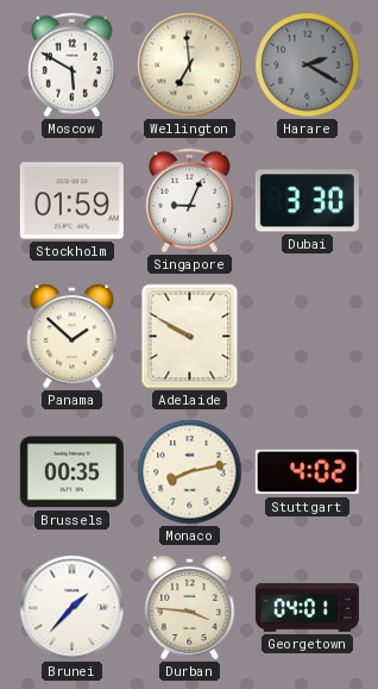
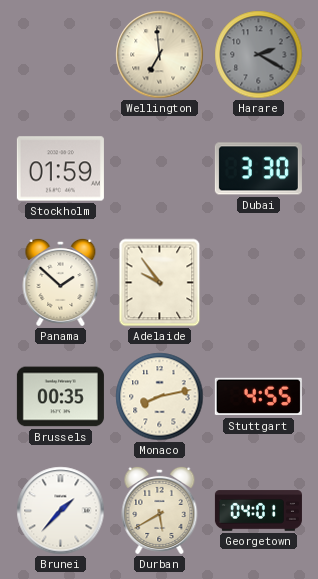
Moscow: 5:50 -> none
Singapore: 9:04 -> none
Adelaide: 9:50 -> 9:54
Stuttgart: 4:02 -> 4:55
Durban: 3:46 -> 5:40
